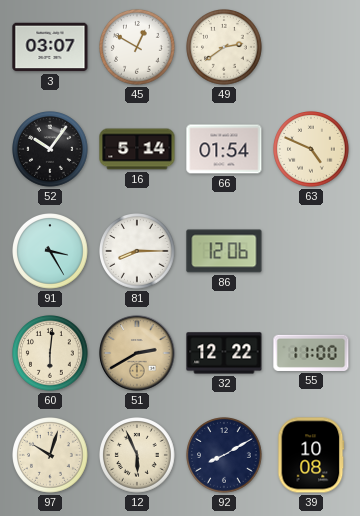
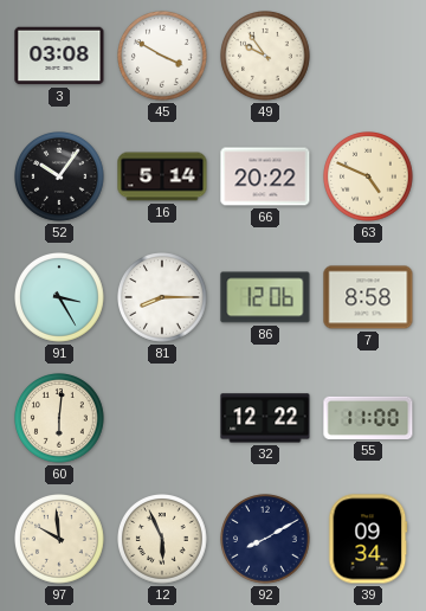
3: 03:07 -> 03:08
45: 12:50 -> 3:50
49: 2:39 -> 9:54
66: 01:54 -> 20:22
7: none -> 8:58
51: 2:40 -> none
97: 10:03 -> 9:59
39: 10:08 -> 09:34
